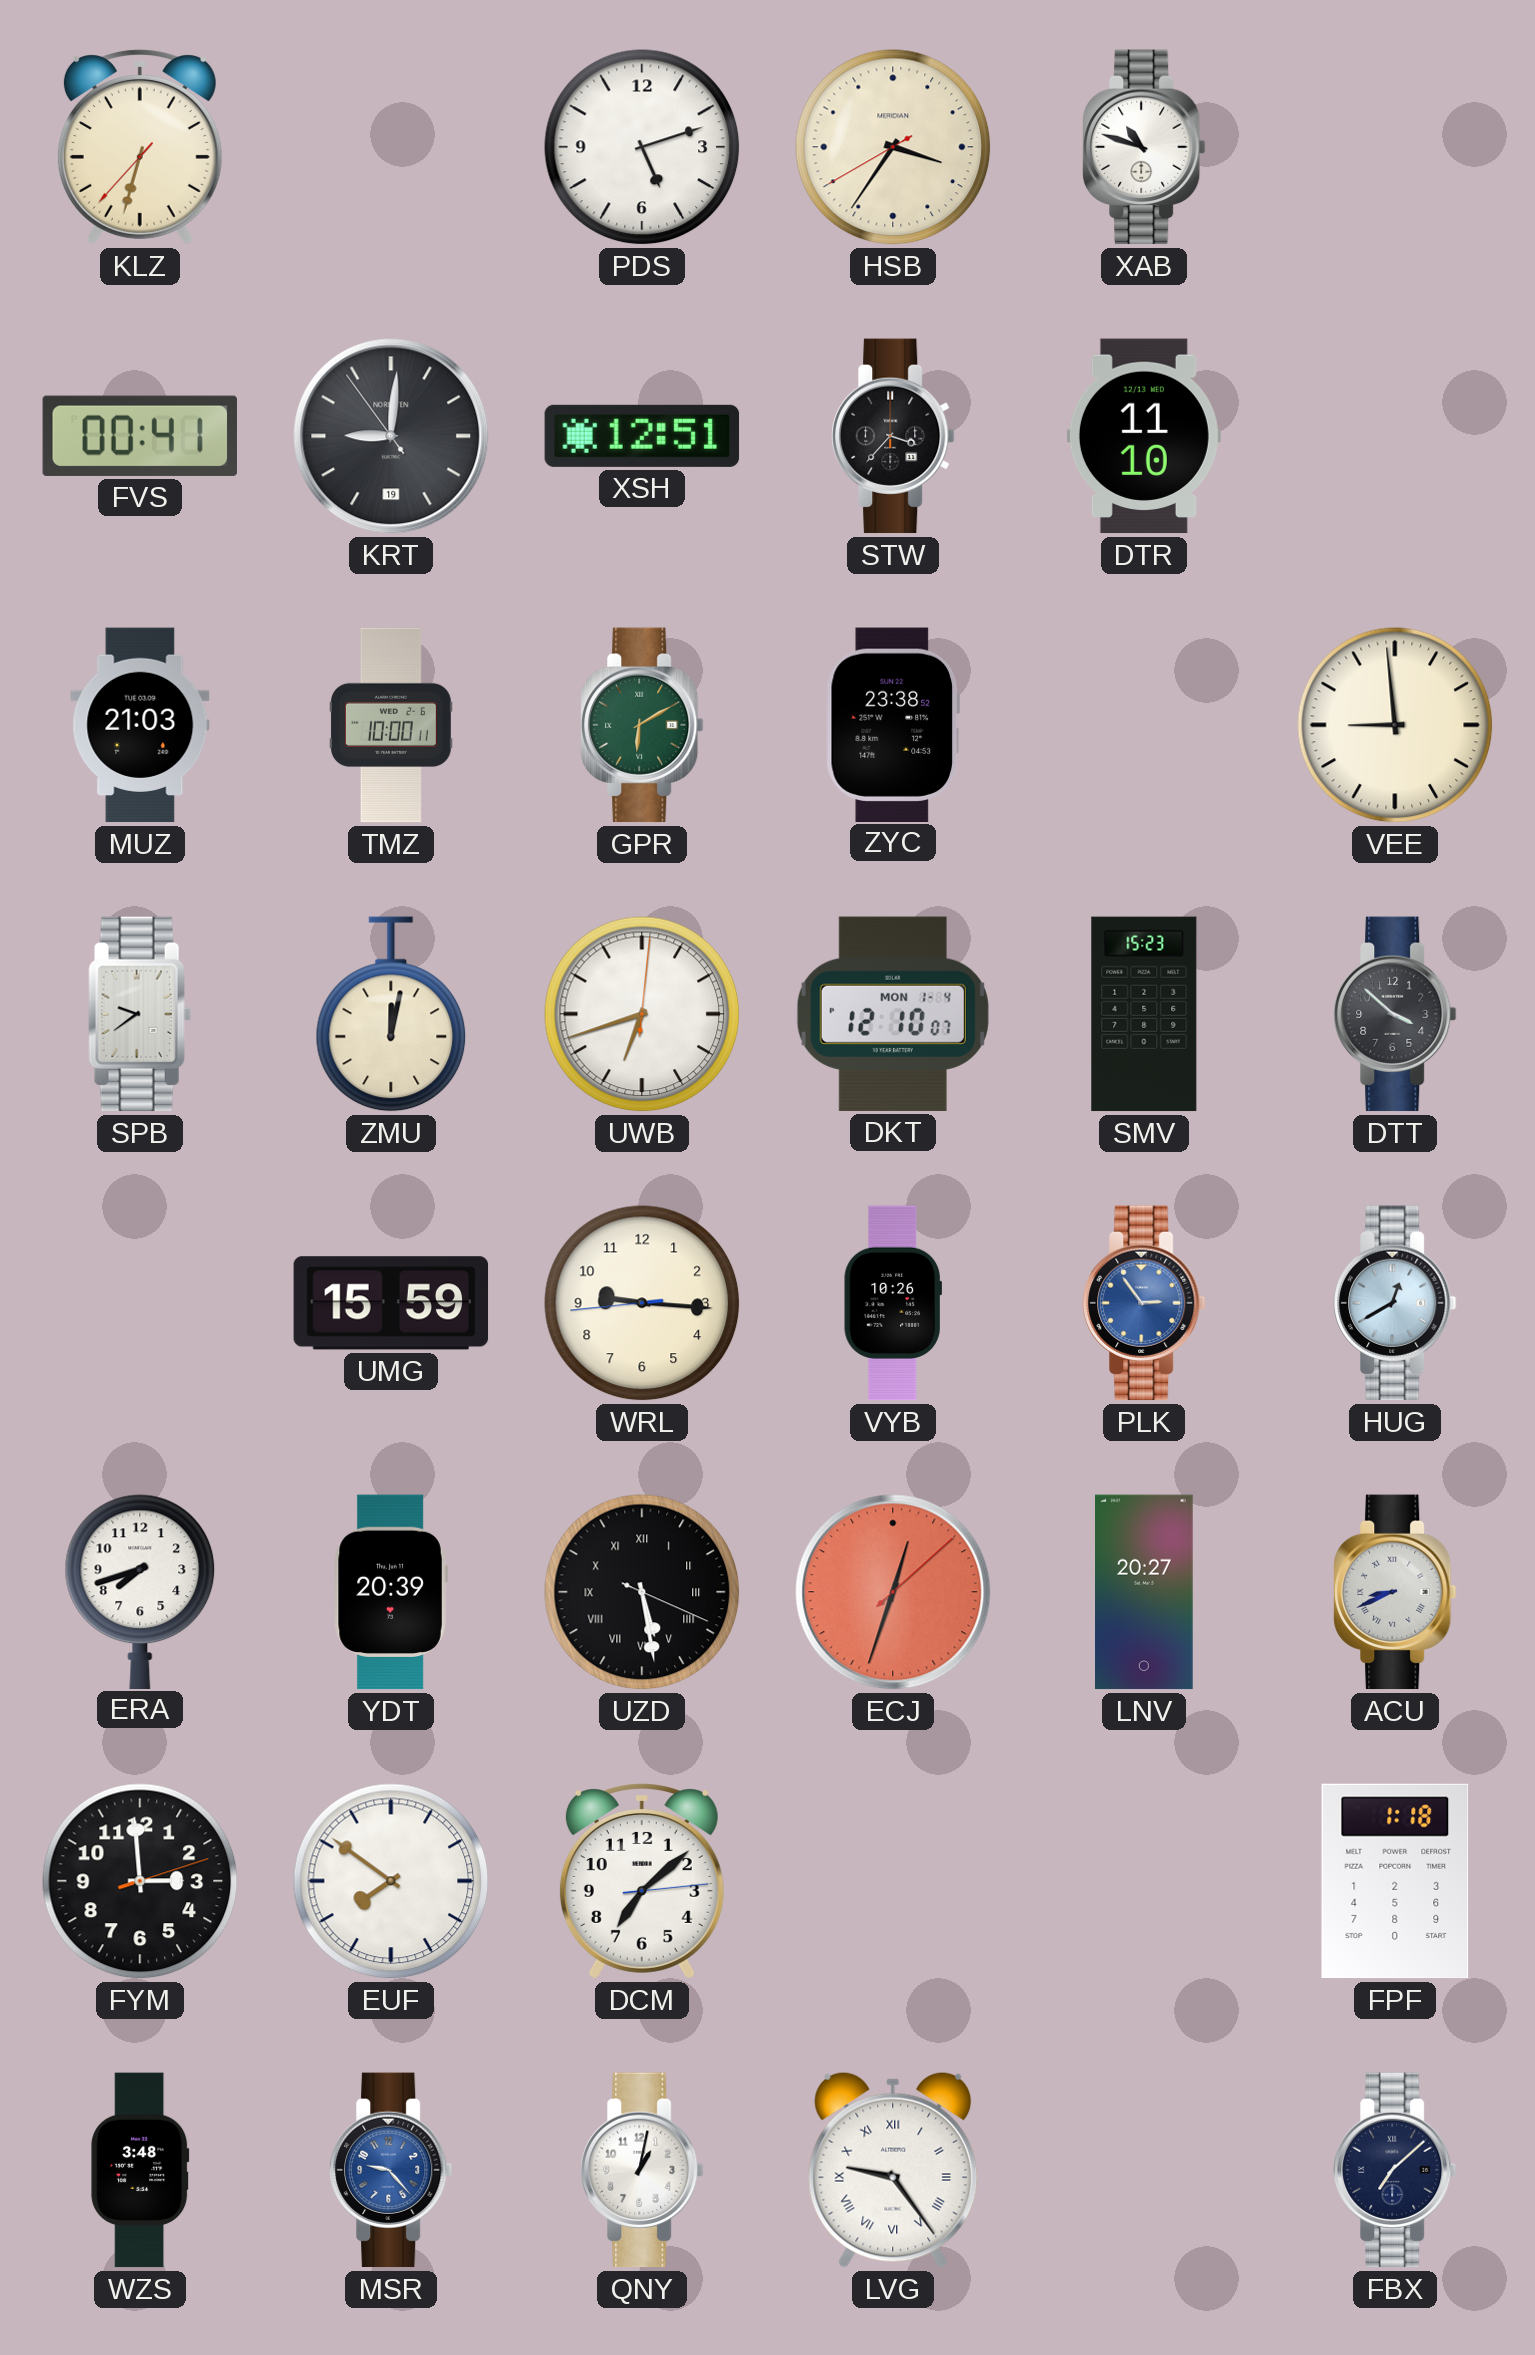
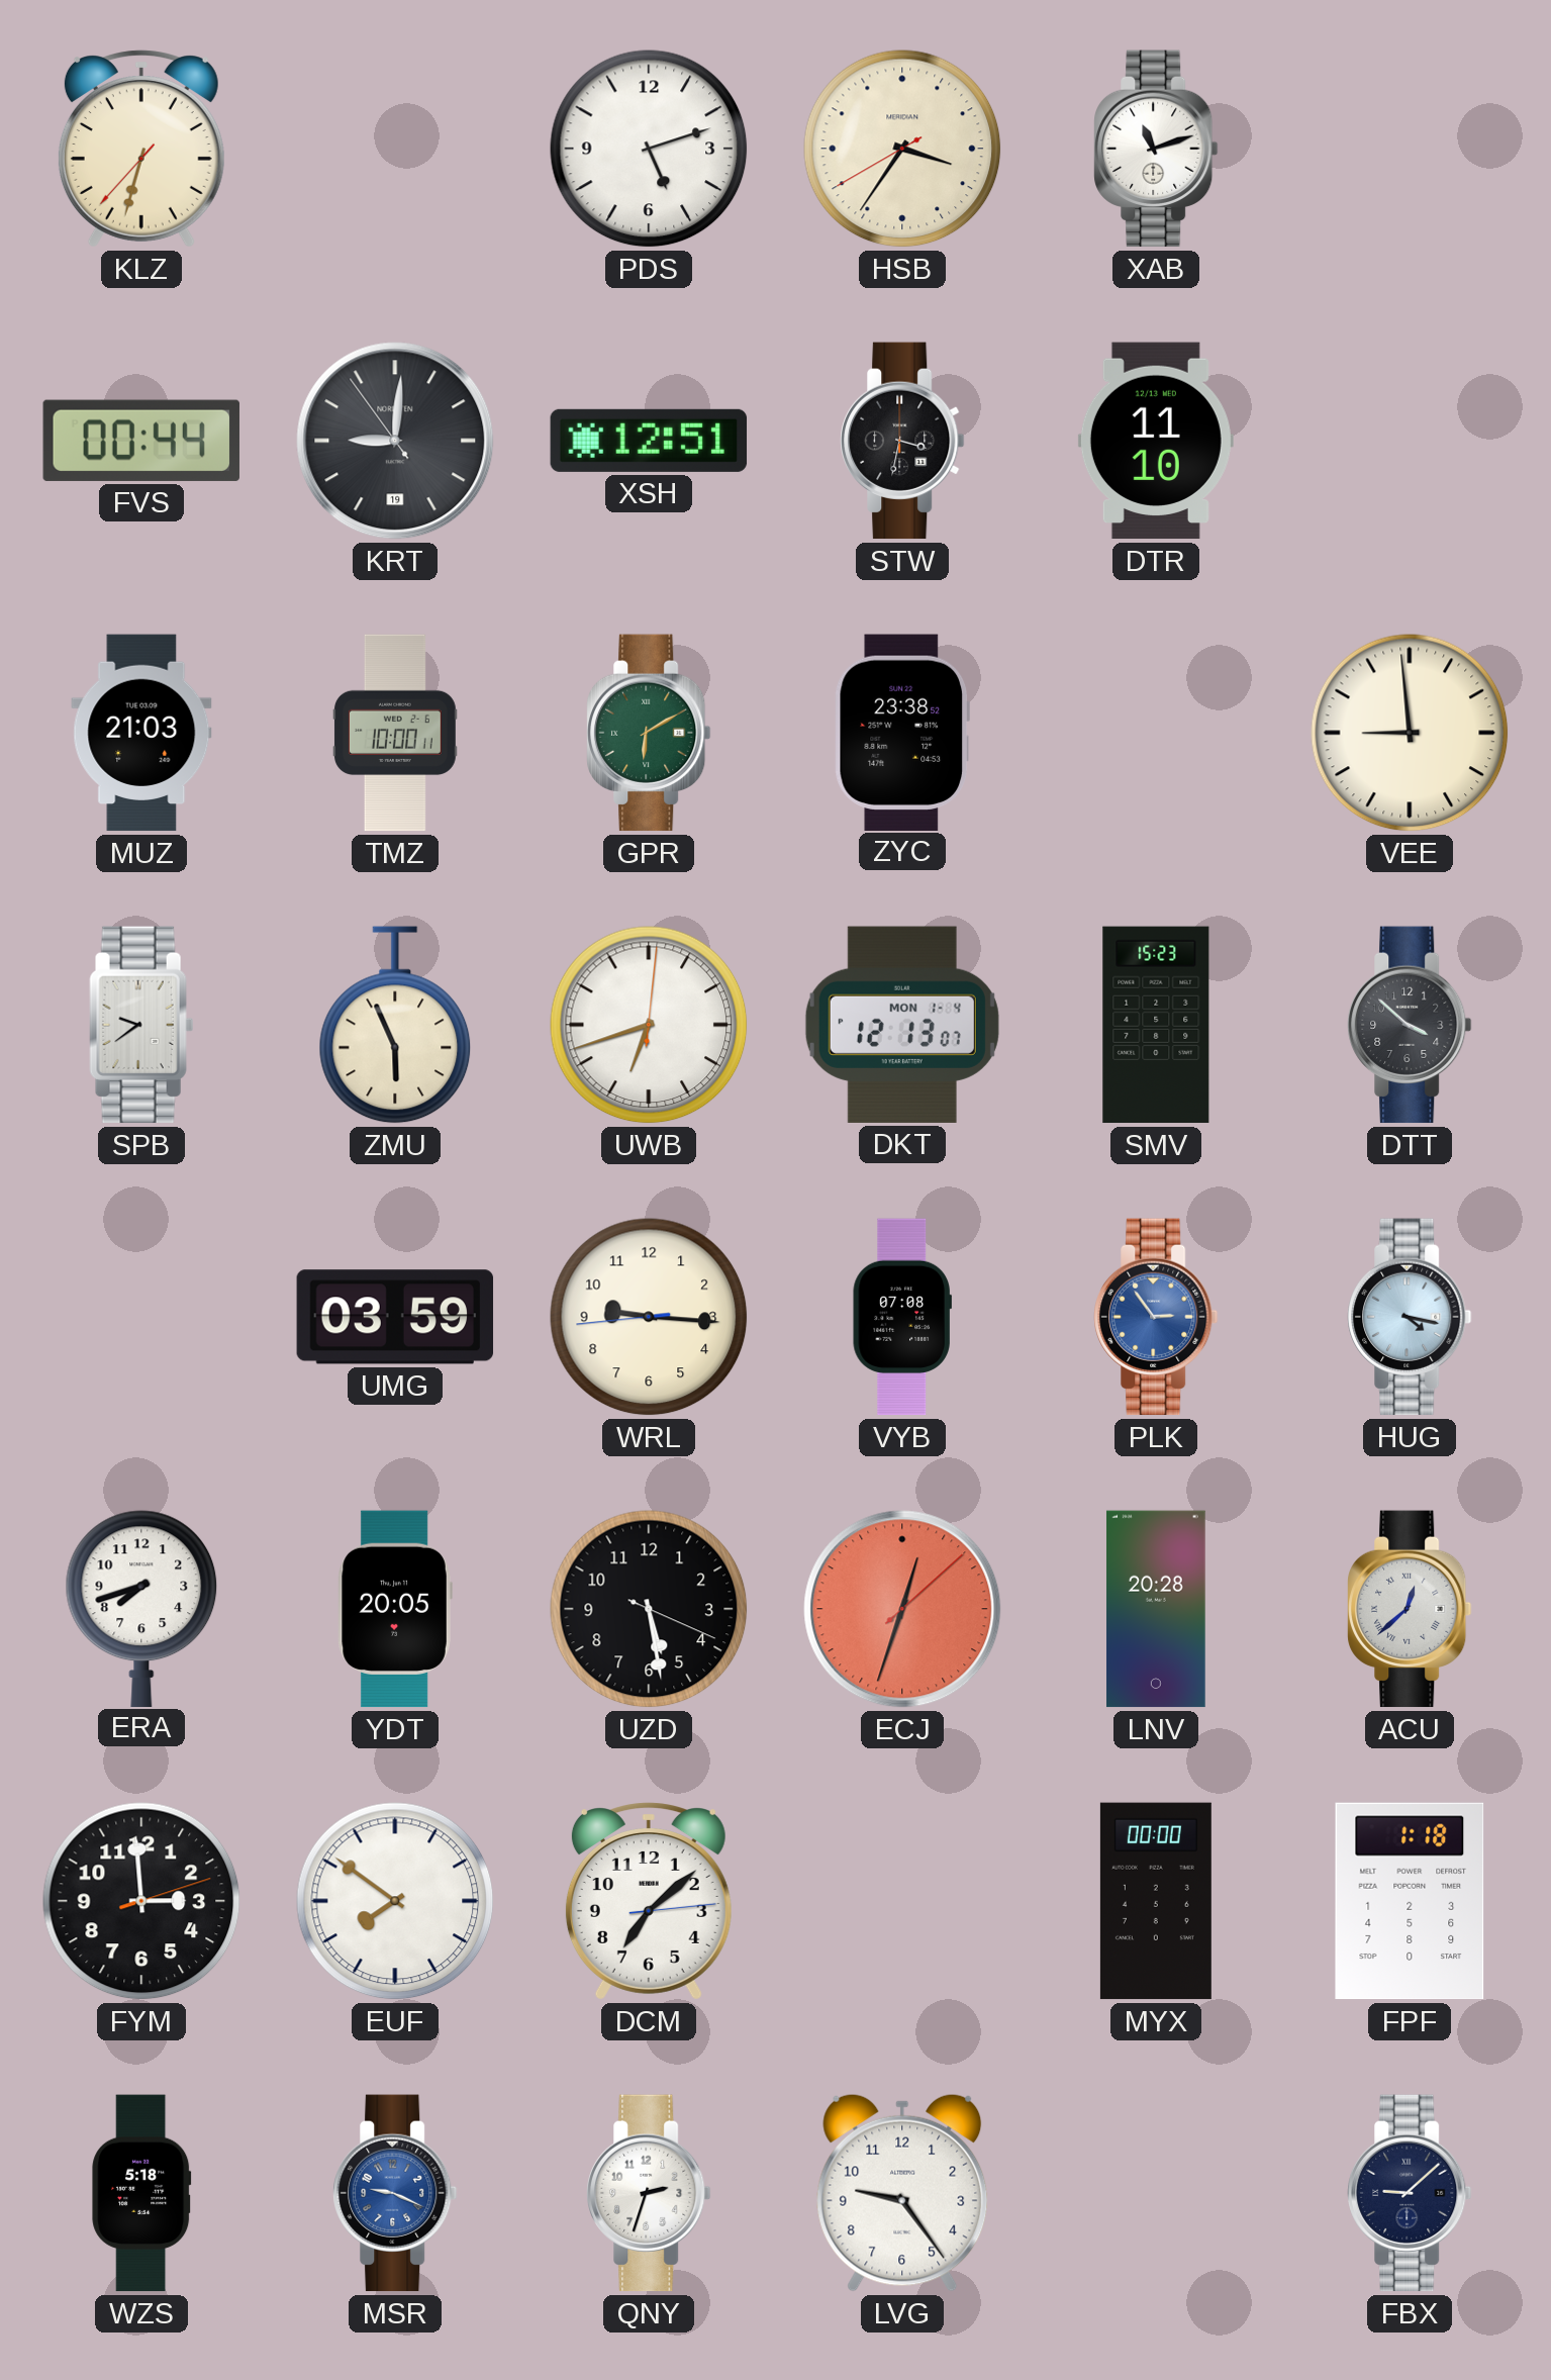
XAB: 10:48 -> 11:12
FVS: 00:41 -> 00:44
STW: 3:37 -> 3:32
ZMU: 12:02 -> 5:56
DKT: 12:10 -> 12:13
UMG: 15:59 -> 03:59
VYB: 10:26 -> 07:08
HUG: 12:40 -> 4:17
YDT: 20:39 -> 20:05
UZD numerals: Roman -> Arabic
LNV: 20:27 -> 20:28
ACU: 8:41 -> 12:38
MYX: none -> 00:00
WZS: 3:48 -> 5:18
MSR: 9:23 -> 9:19
QNY: 1:02 -> 2:33
LVG numerals: Roman -> Arabic
FBX: 7:08 -> 9:08
